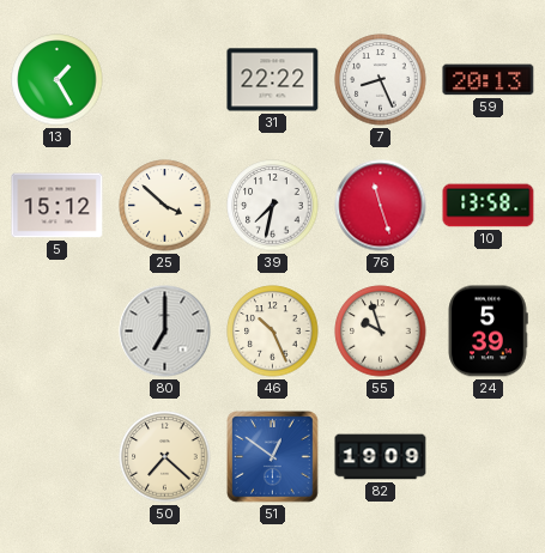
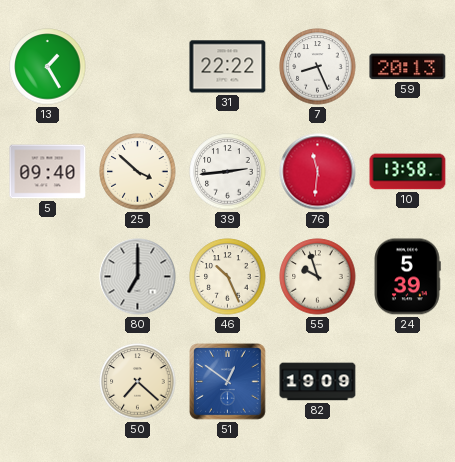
5: 15:12 -> 09:40
39: 7:32 -> 2:44
76: 11:27 -> 11:31
